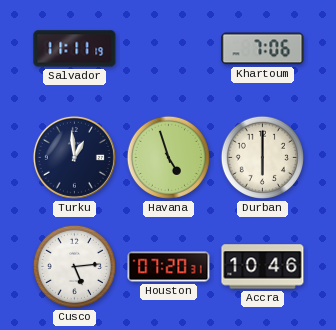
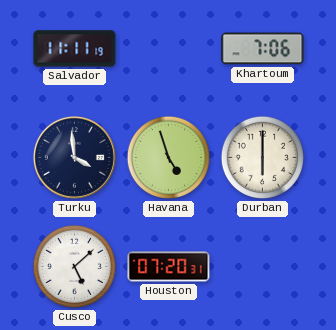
Turku: 12:59 -> 3:59
Cusco: 5:14 -> 5:08
Accra: 10:46 -> none
